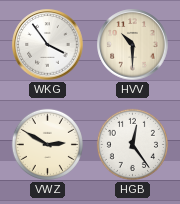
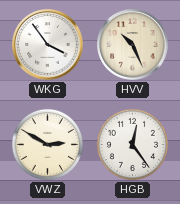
HVV: 10:30 -> 10:26
